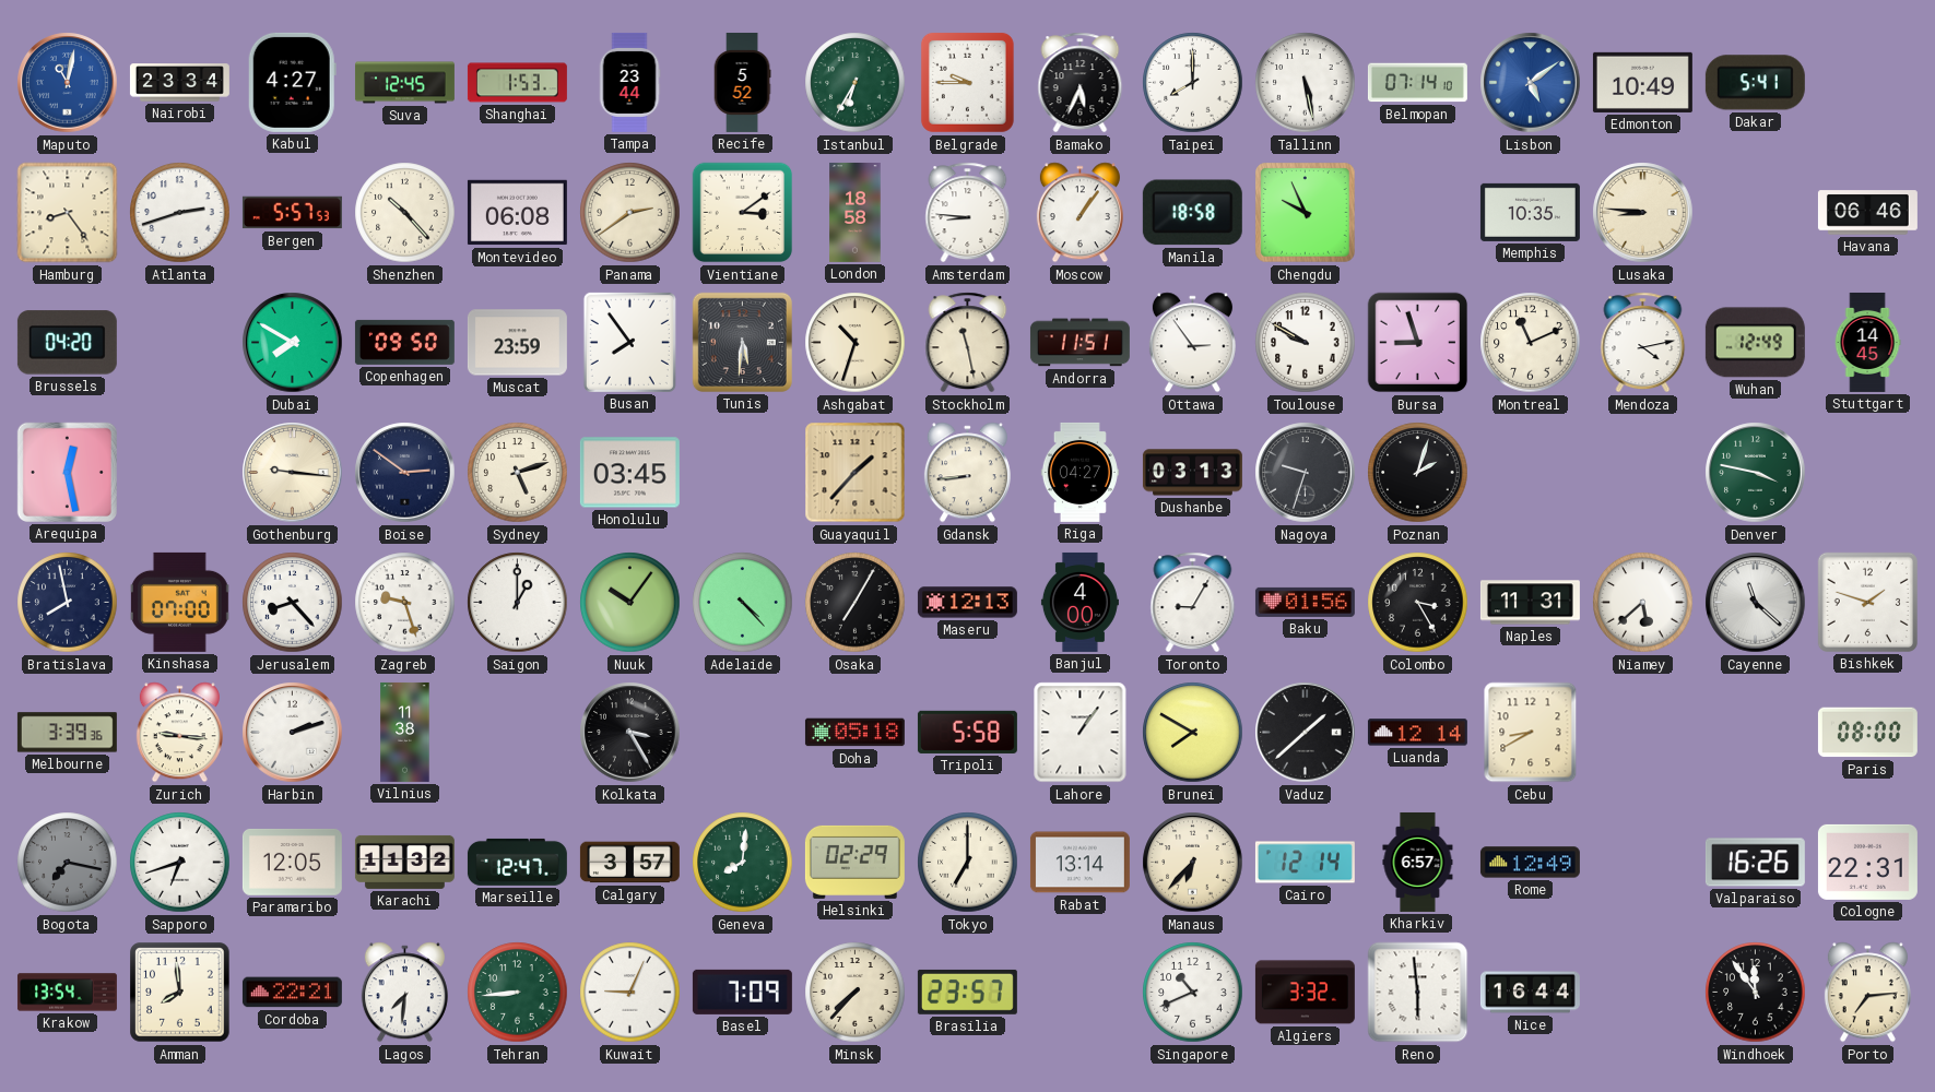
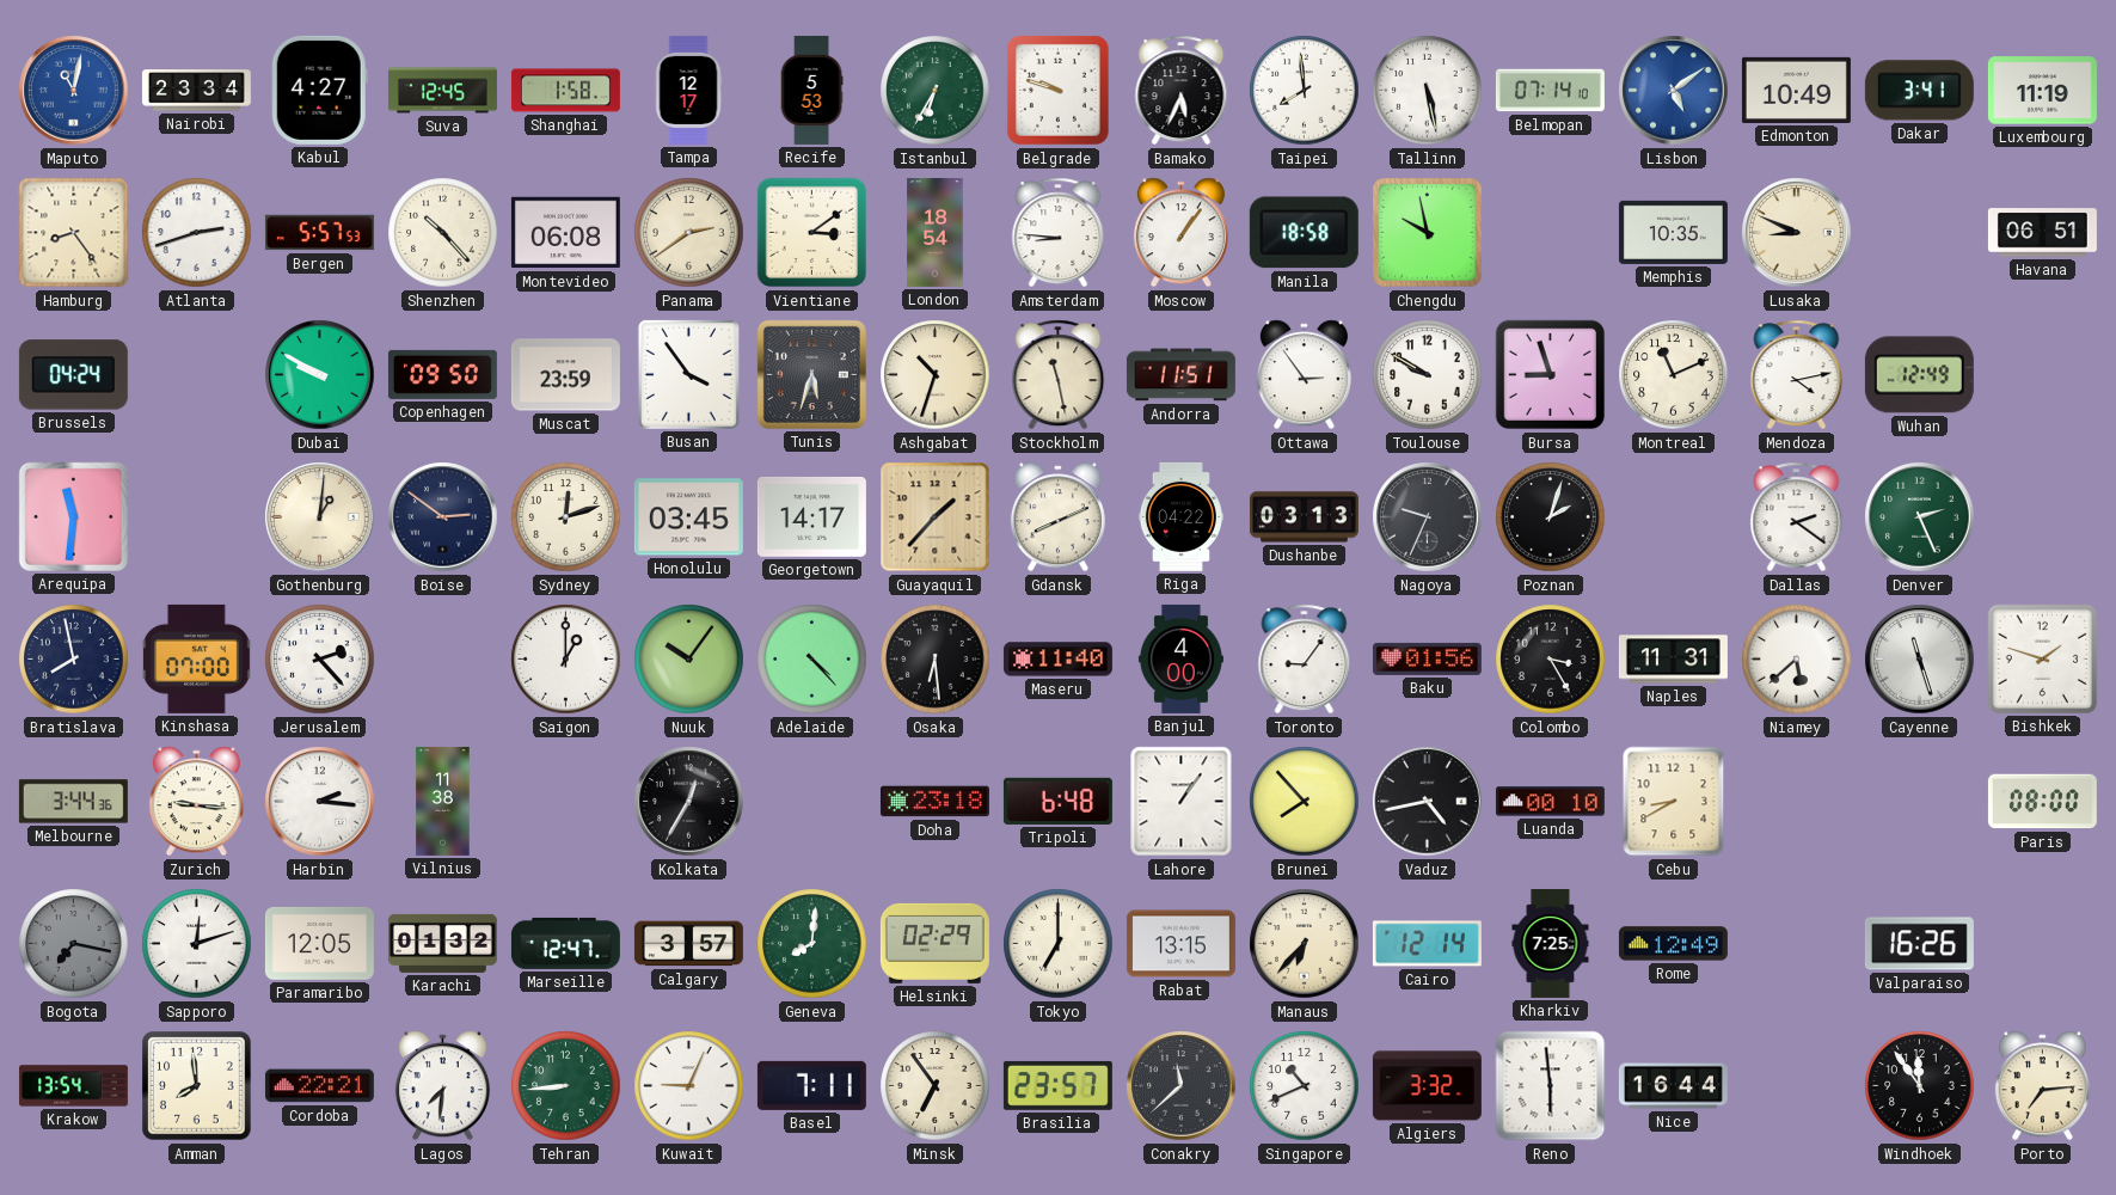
Shanghai: 1:53 -> 1:58
Tampa: 23:44 -> 12:17
Recife: 5:52 -> 5:53
Belgrade: 9:45 -> 9:48
Taipei: 8:00 -> 7:59
Dakar: 5:41 -> 3:41
Luxembourg: none -> 11:19
London: 18:58 -> 18:54
Chengdu: 9:56 -> 9:58
Lusaka: 8:46 -> 8:49
Havana: 06:46 -> 06:51
Brussels: 04:20 -> 04:24
Dubai: 7:50 -> 9:50
Busan: 7:54 -> 3:54
Tunis: 5:31 -> 5:33
Stuttgart: 14:45 -> none
Arequipa: 12:28 -> 11:31
Gothenburg: 9:16 -> 1:01
Sydney: 5:12 -> 12:12
Georgetown: none -> 14:17
Gdansk: 8:44 -> 8:11
Riga: 04:27 -> 04:22
Nagoya: 9:33 -> 9:34
Dallas: none -> 2:21
Denver: 3:47 -> 2:26
Jerusalem: 8:23 -> 2:23
Zagreb: 9:27 -> none
Osaka: 7:05 -> 6:29
Maseru: 12:13 -> 11:40
Toronto: 9:05 -> 9:06
Cayenne: 11:22 -> 11:27
Melbourne: 3:39 -> 3:44
Harbin: 2:12 -> 2:16
Kolkata: 3:25 -> 12:35
Doha: 05:18 -> 23:18
Tripoli: 5:58 -> 6:48
Brunei: 7:50 -> 7:53
Vaduz: 1:38 -> 4:43
Luanda: 12:14 -> 00:10
Sapporo: 6:42 -> 12:12
Karachi: 11:32 -> 01:32
Rabat: 13:14 -> 13:15
Kharkiv: 6:57 -> 7:25
Cologne: 22:31 -> none
Basel: 7:09 -> 7:11
Minsk: 7:37 -> 6:54
Conakry: none -> 11:38
